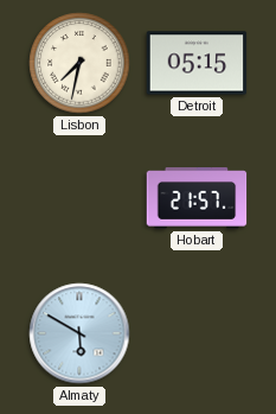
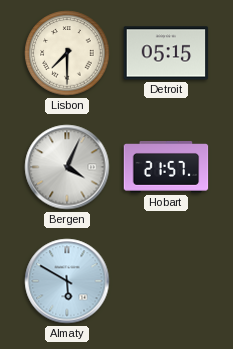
Lisbon: 7:32 -> 7:30
Bergen: none -> 4:04
